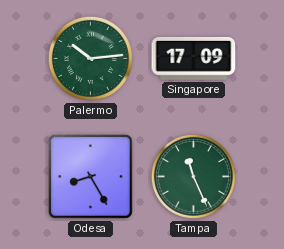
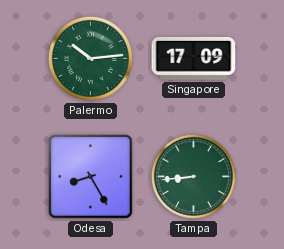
Tampa: 11:26 -> 8:44
